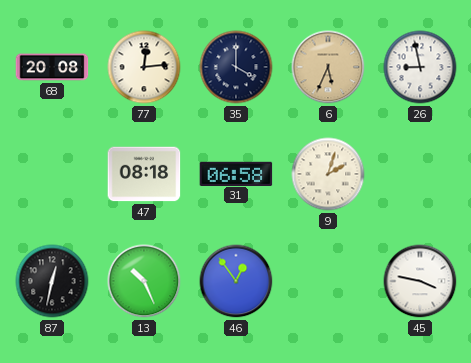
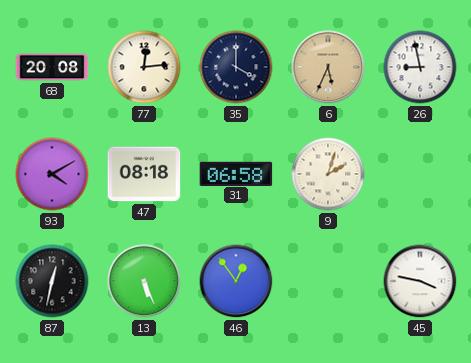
93: none -> 4:10
13: 10:26 -> 5:26
